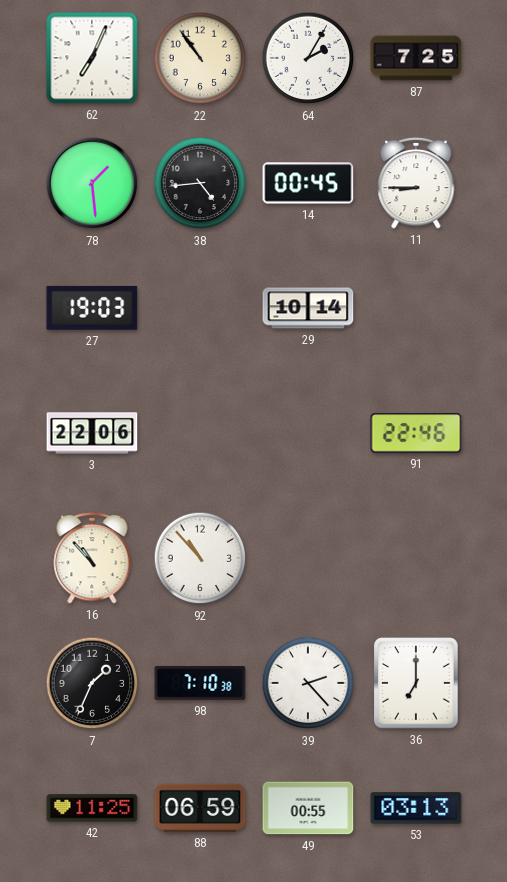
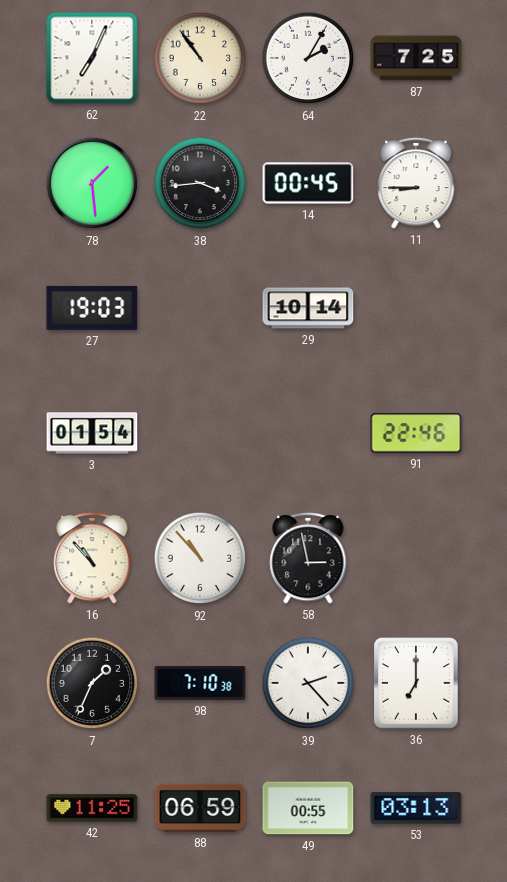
38: 4:44 -> 3:44
3: 22:06 -> 01:54
58: none -> 2:58
